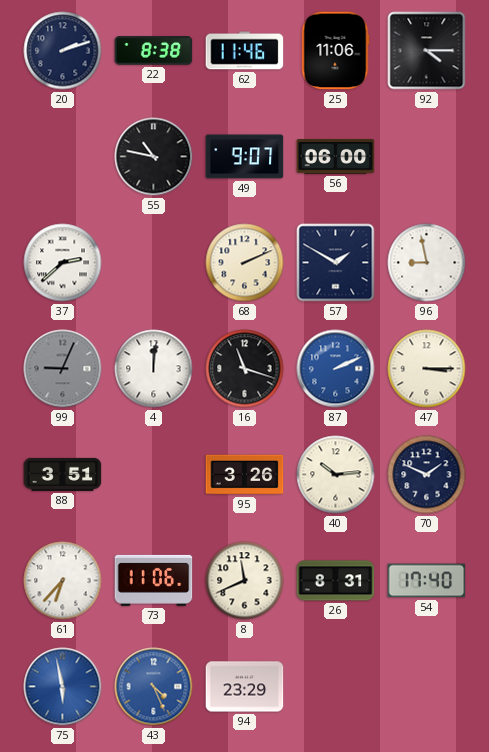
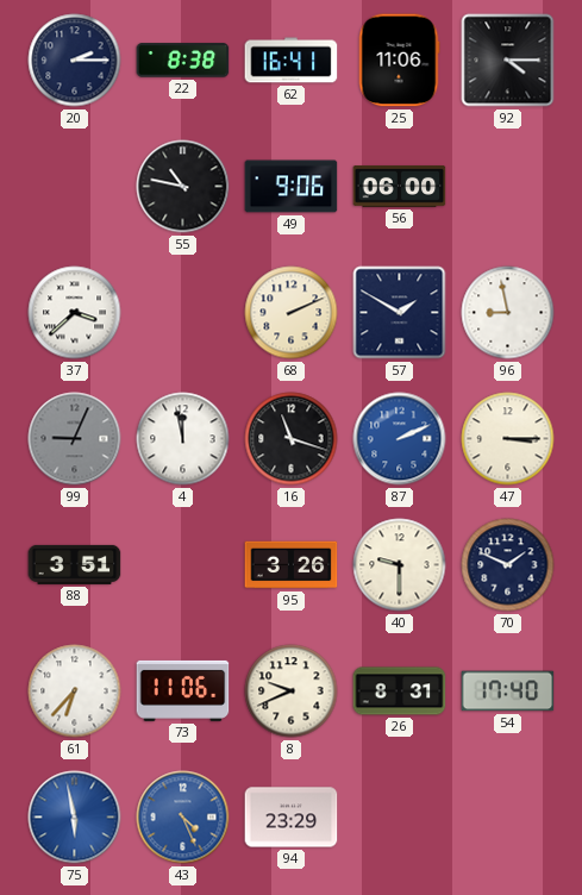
20: 2:12 -> 2:15
62: 11:46 -> 16:41
49: 9:07 -> 9:06
37: 2:38 -> 3:38
4: 12:01 -> 11:58
40: 10:14 -> 9:30
8: 11:41 -> 9:41
